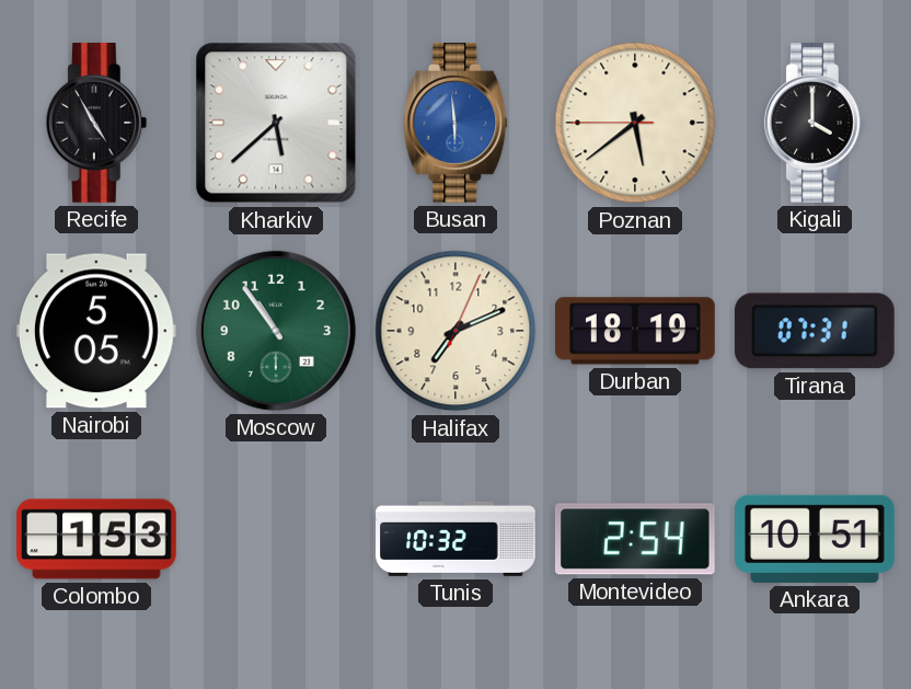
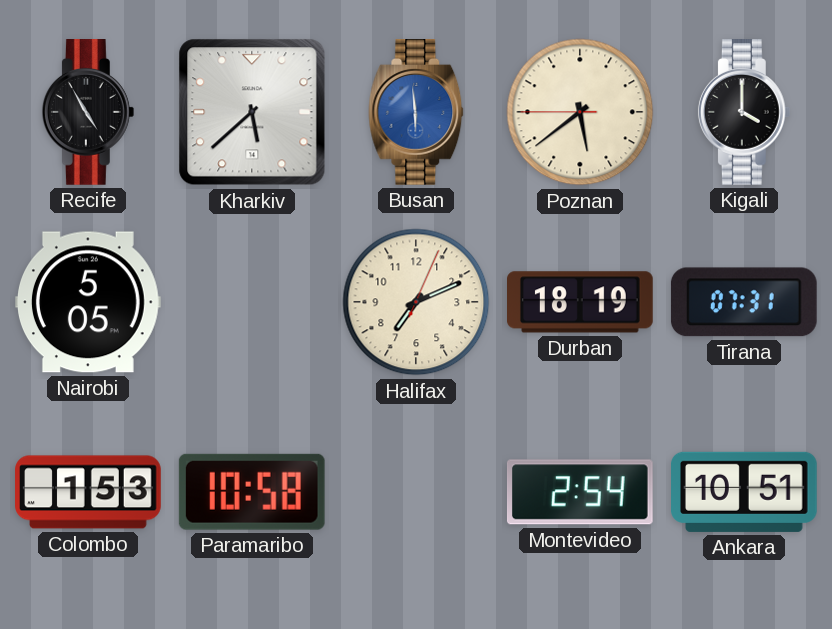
Moscow: 10:54 -> none
Paramaribo: none -> 10:58
Tunis: 10:32 -> none
